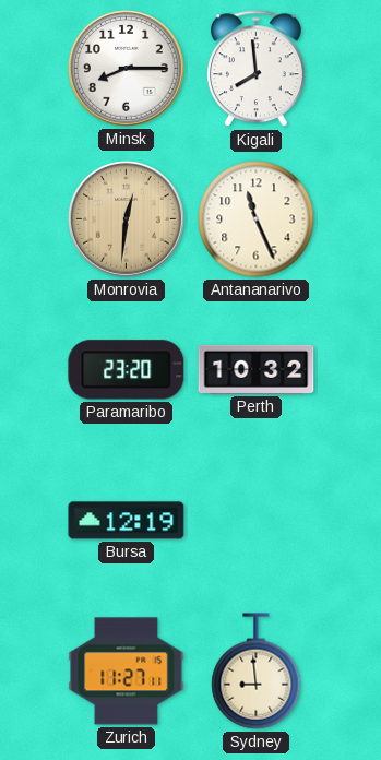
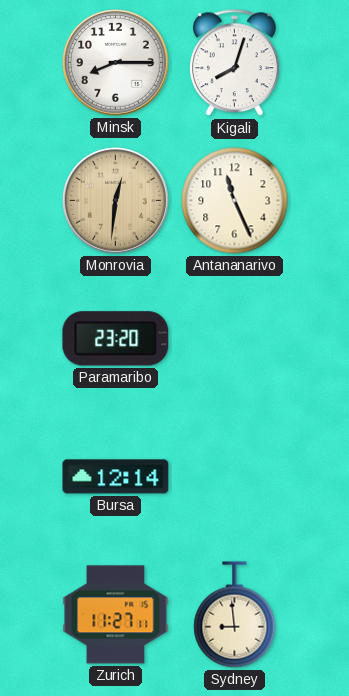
Kigali: 7:59 -> 8:03
Perth: 10:32 -> none
Bursa: 12:19 -> 12:14
